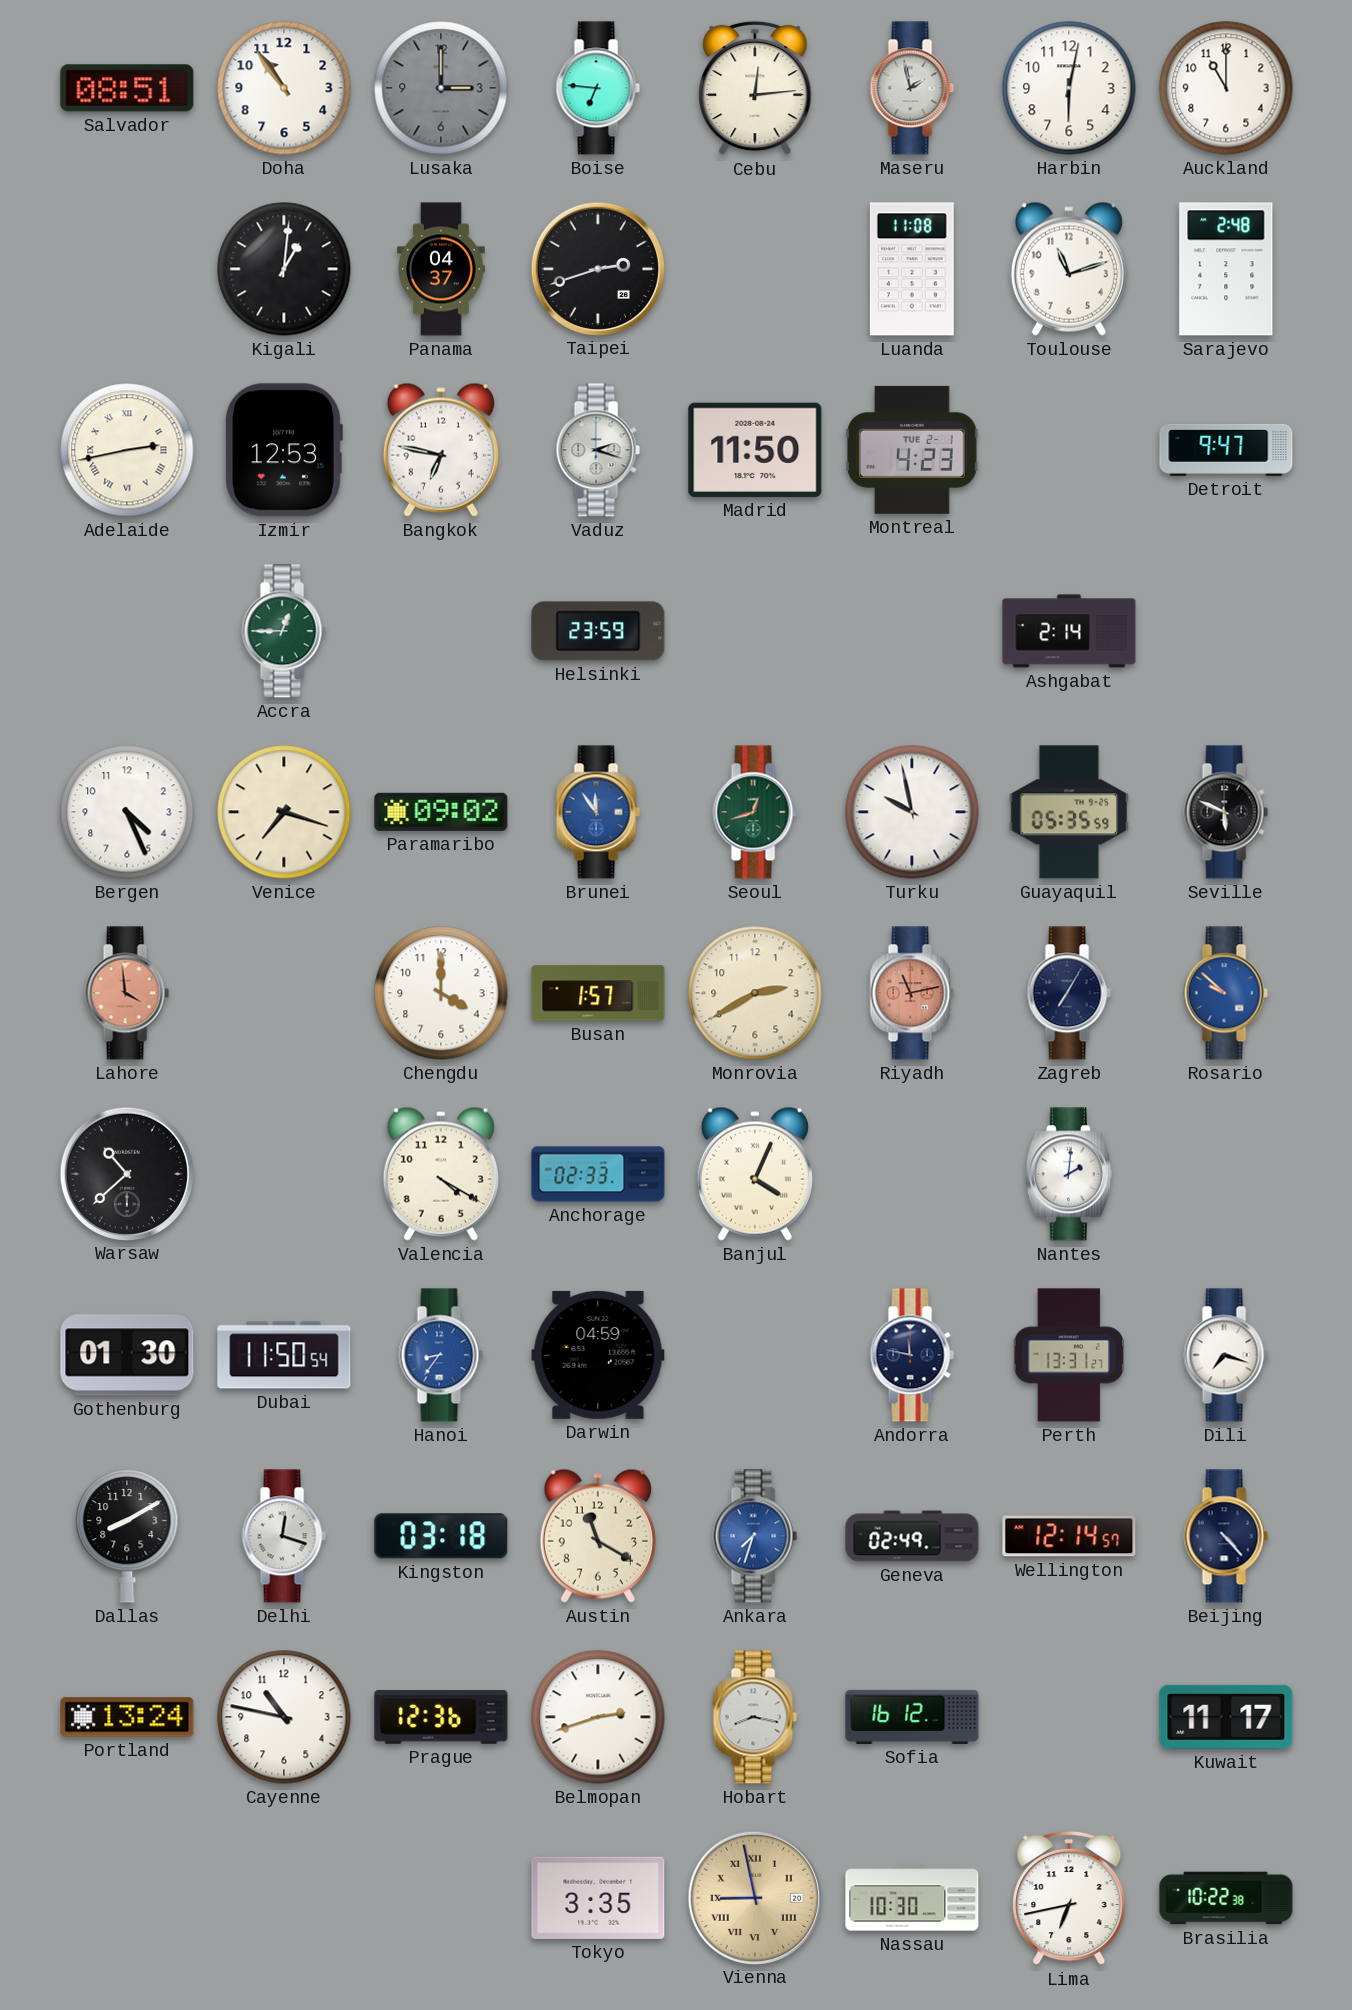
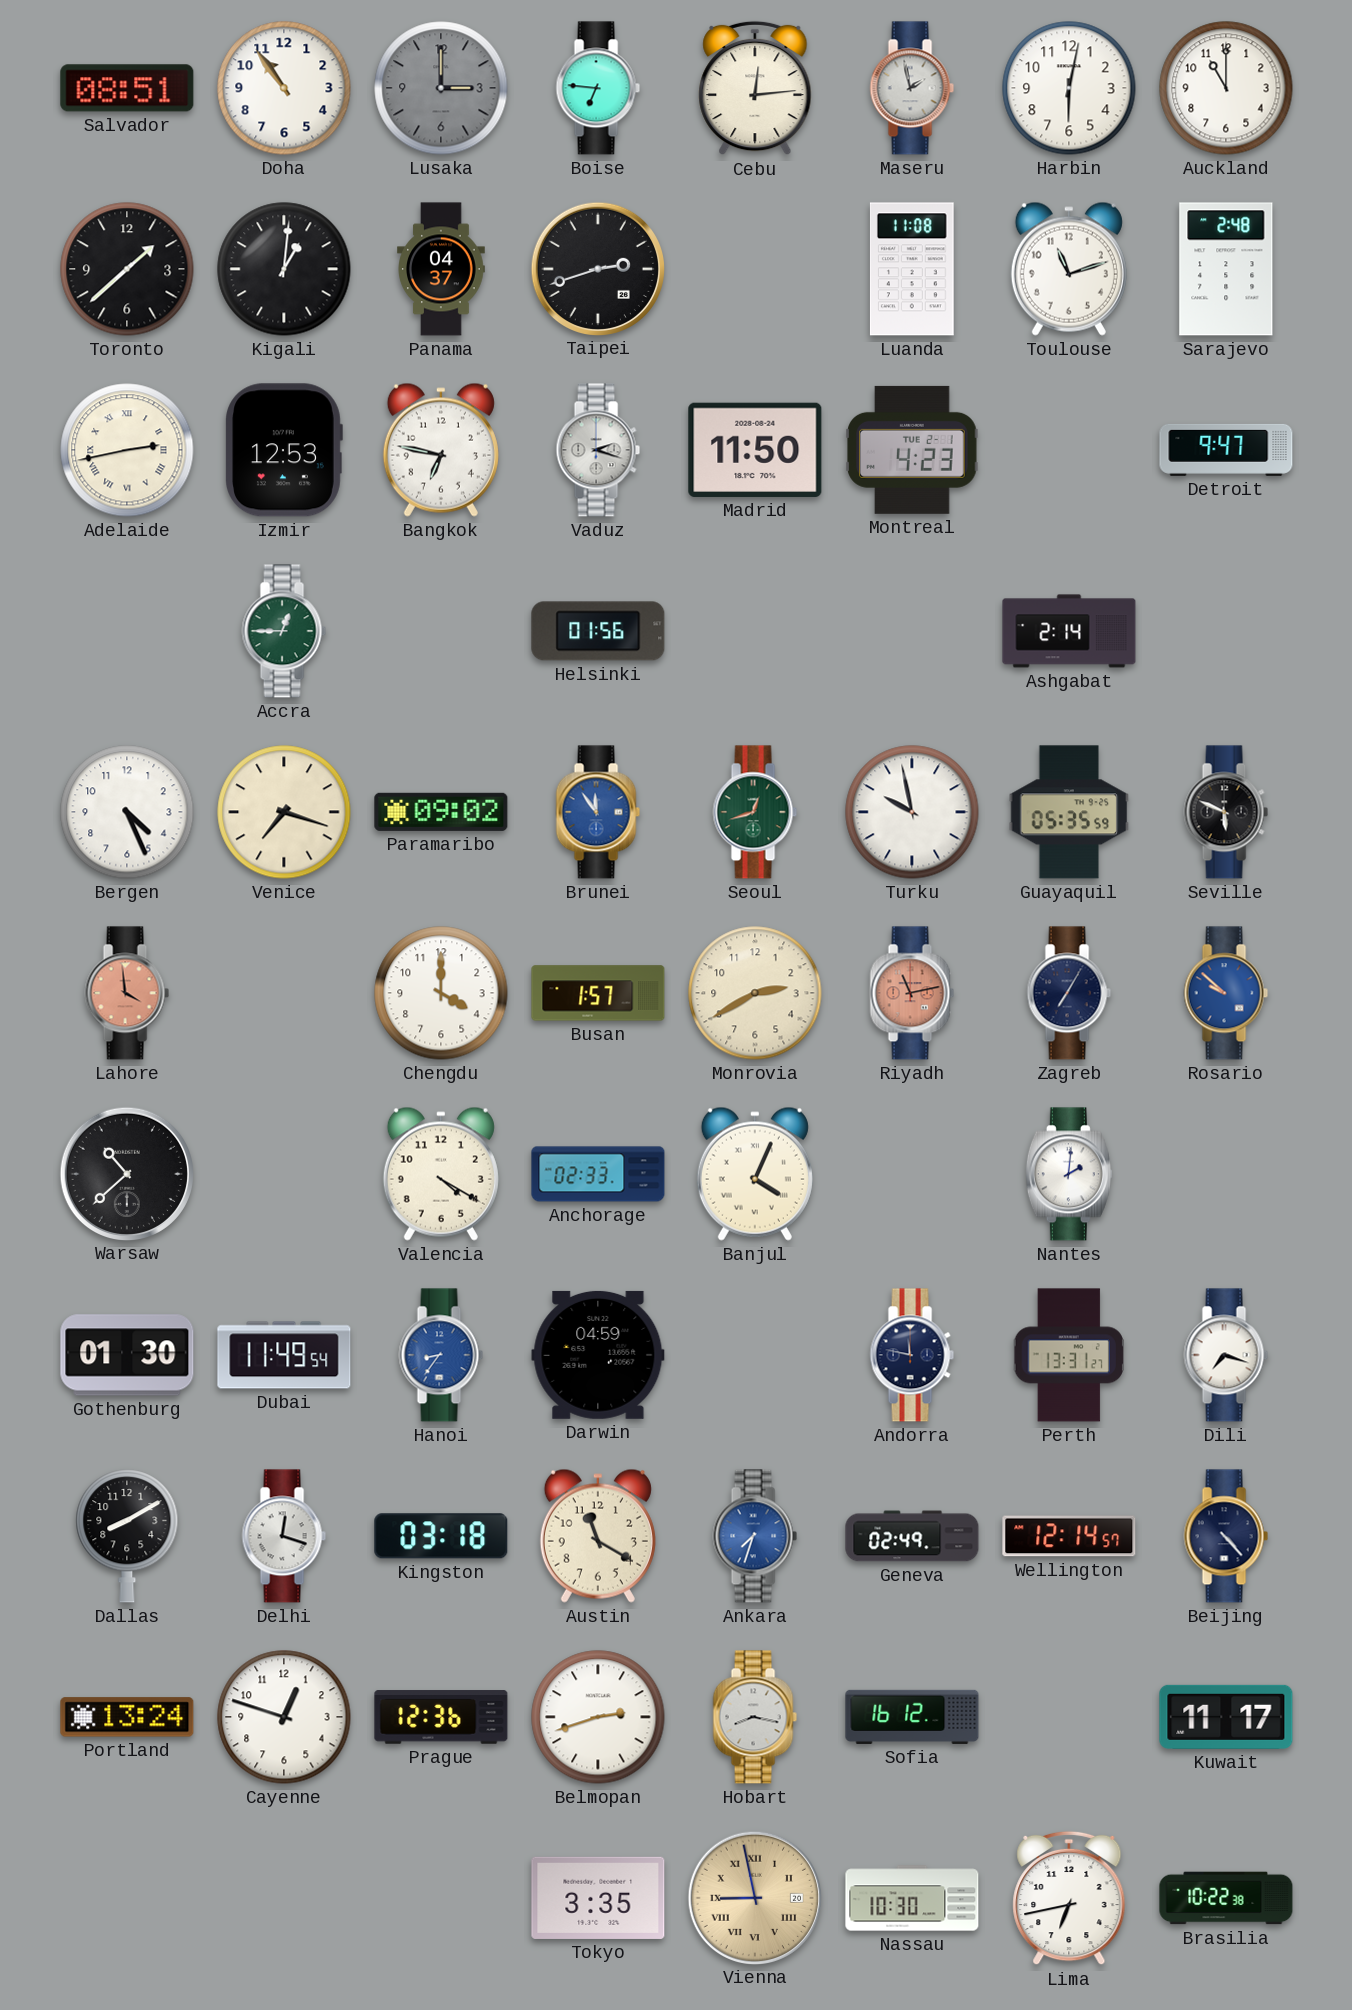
Toronto: none -> 1:38
Helsinki: 23:59 -> 01:56
Dubai: 11:50 -> 11:49
Cayenne: 10:47 -> 12:48
